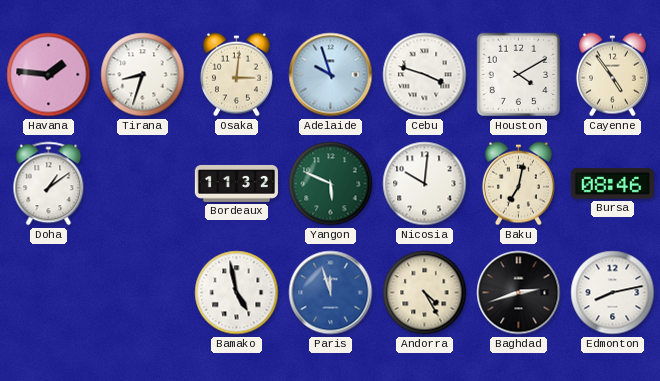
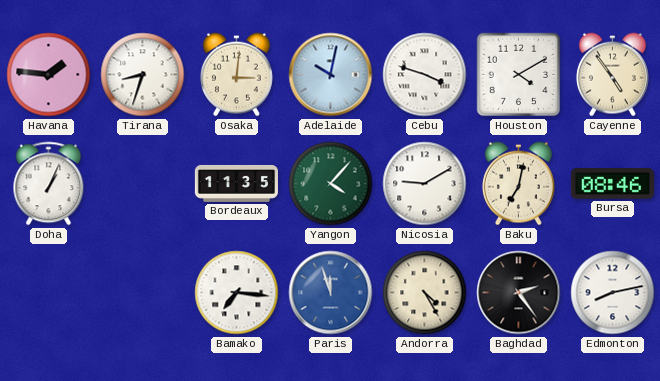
Adelaide: 9:57 -> 10:02
Doha: 1:09 -> 1:04
Bordeaux: 11:32 -> 11:35
Yangon: 5:49 -> 4:07
Nicosia: 10:01 -> 9:10
Bamako: 4:58 -> 7:16
Baghdad: 2:42 -> 2:24
